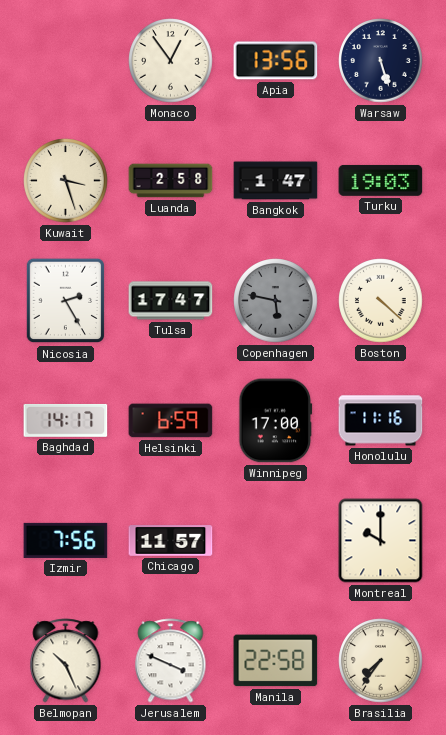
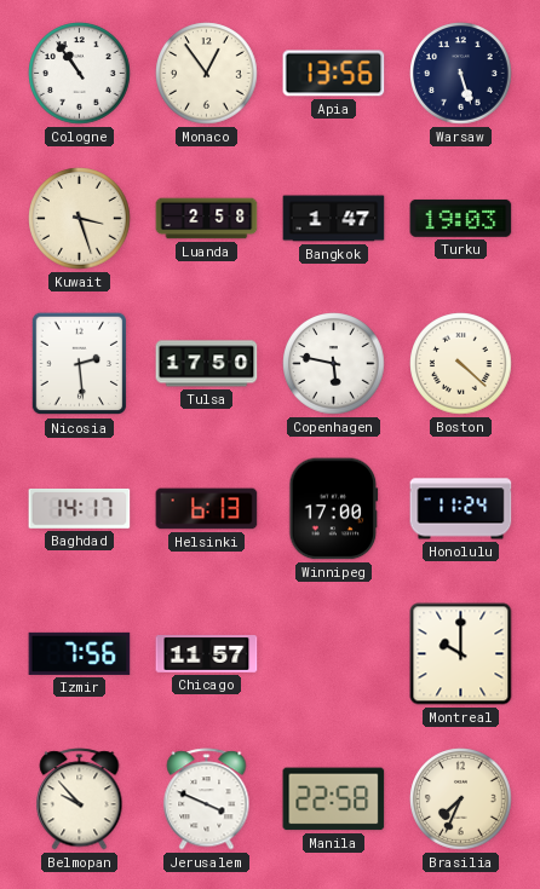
Cologne: none -> 10:54
Nicosia: 2:25 -> 2:29
Tulsa: 17:47 -> 17:50
Copenhagen dial: grey -> white
Helsinki: 6:59 -> 6:13
Honolulu: 11:16 -> 11:24
Belmopan: 10:26 -> 9:53
Brasilia: 7:36 -> 7:34
